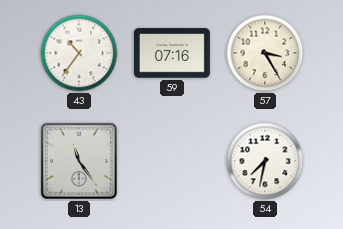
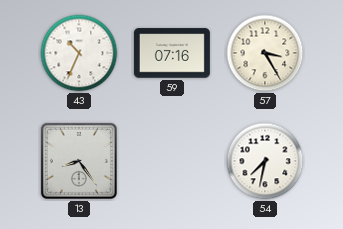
43: 10:36 -> 10:34
13: 11:24 -> 8:24
